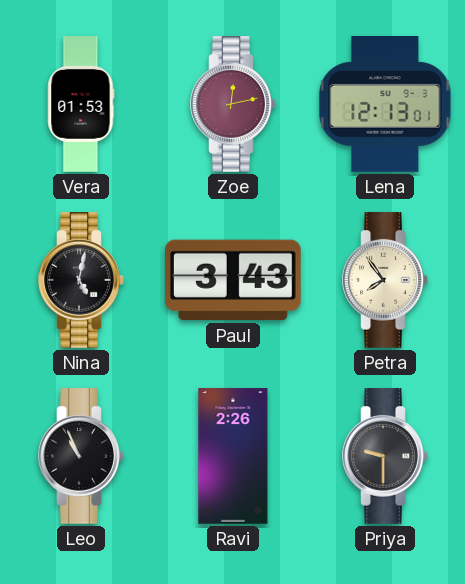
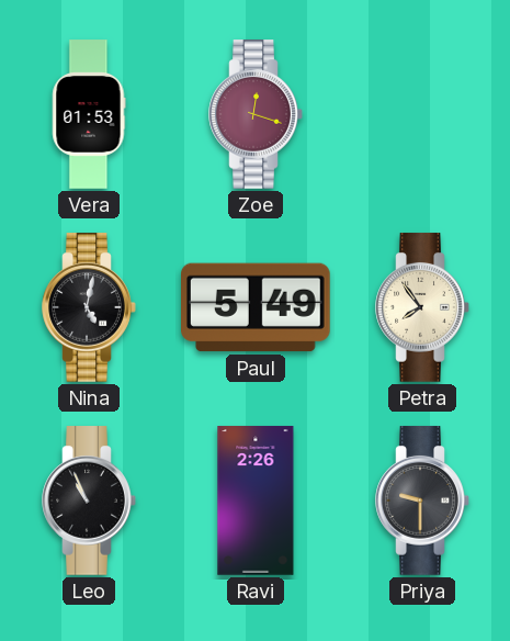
Zoe: 12:13 -> 12:18
Lena: 12:13 -> none
Paul: 3:43 -> 5:49
